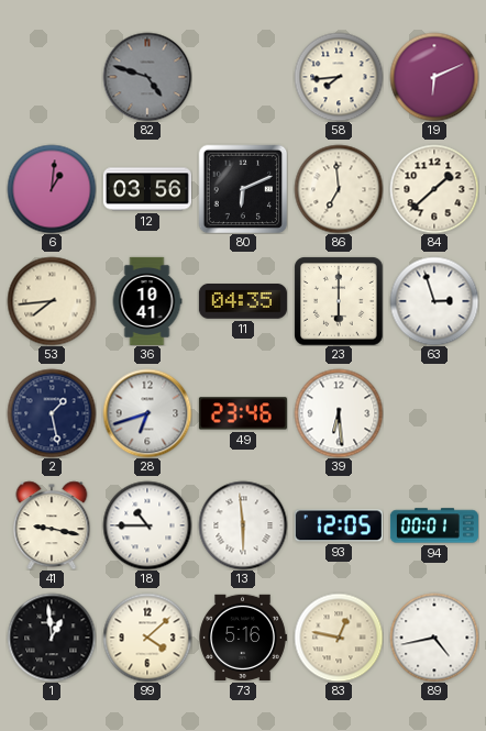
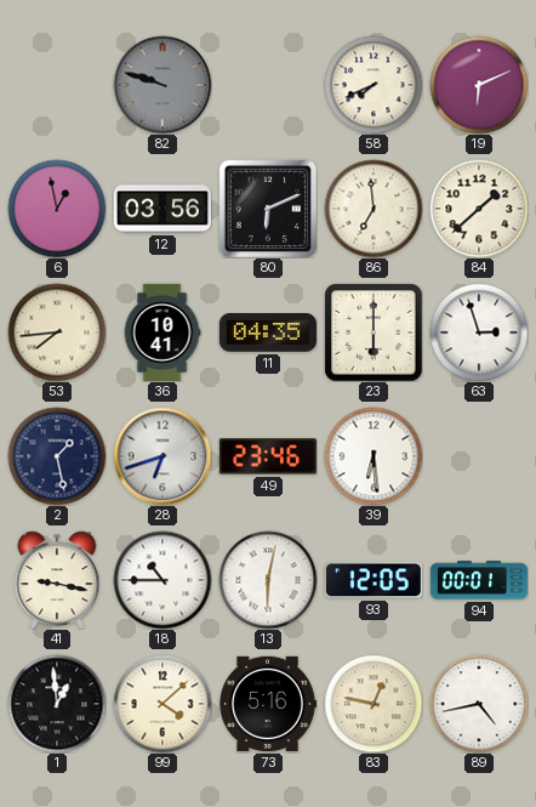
82: 4:48 -> 9:48
58: 7:44 -> 7:41
6: 1:01 -> 12:58
13: 5:59 -> 6:02
